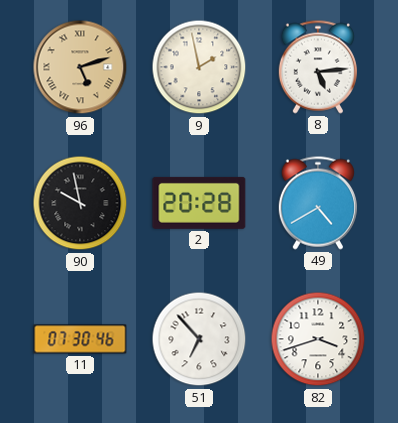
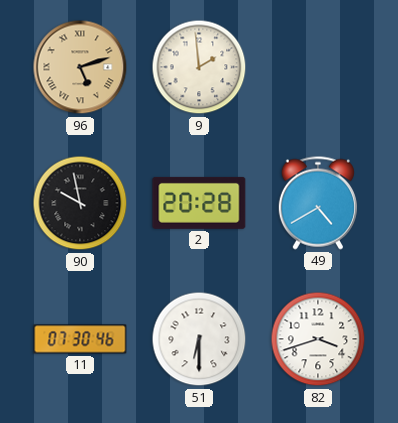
9: 1:58 -> 1:59
8: 5:14 -> none
51: 6:53 -> 6:30
